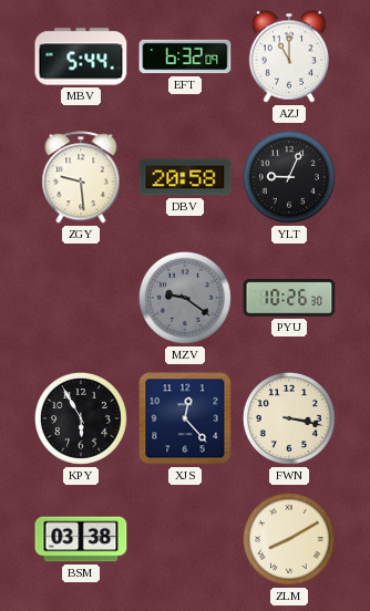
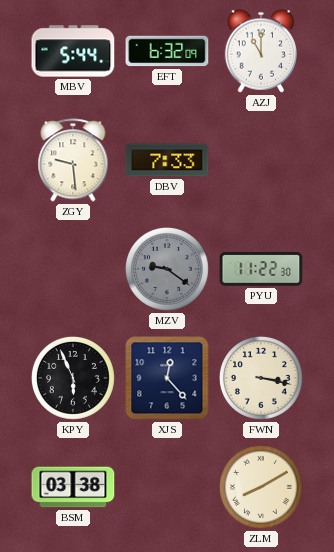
DBV: 20:58 -> 7:33
YLT: 9:04 -> none
PYU: 10:26 -> 11:22
KPY: 5:55 -> 5:56
